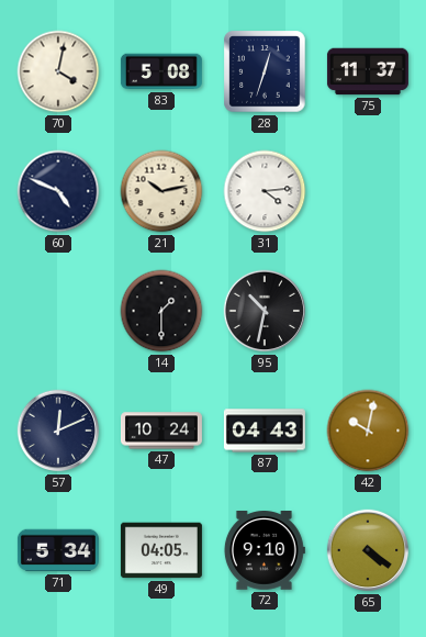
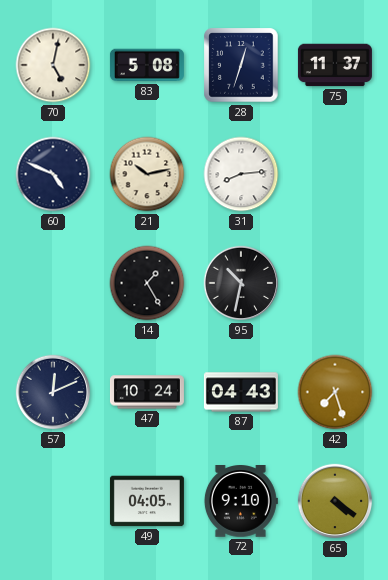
70: 4:02 -> 5:02
31: 4:14 -> 8:14
14: 1:30 -> 1:25
42: 10:02 -> 7:27
71: 5:34 -> none
